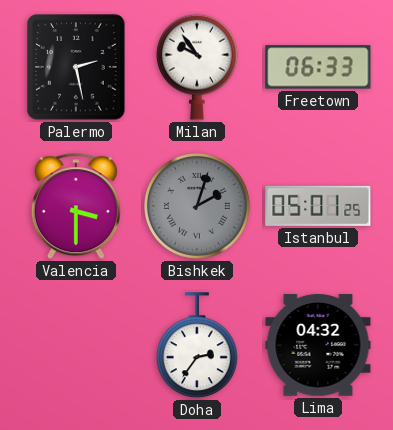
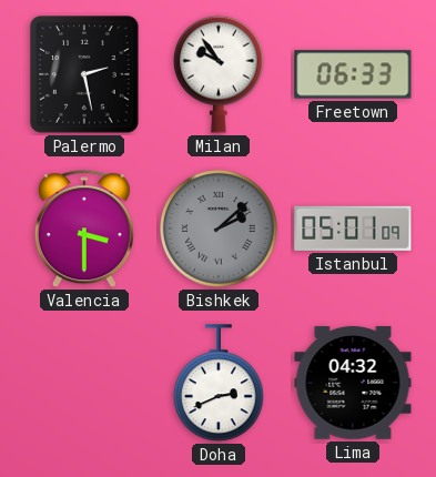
Bishkek: 2:03 -> 2:08
Istanbul: 05:01:25 -> 05:01:09
Doha: 2:36 -> 2:41
